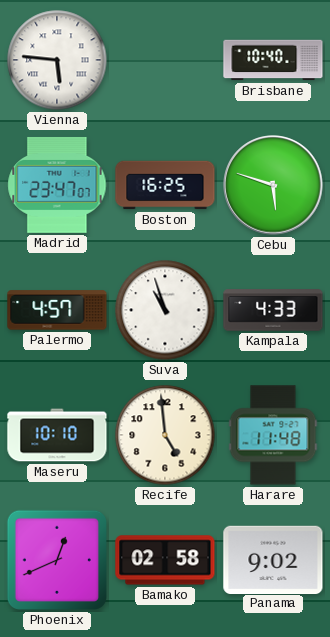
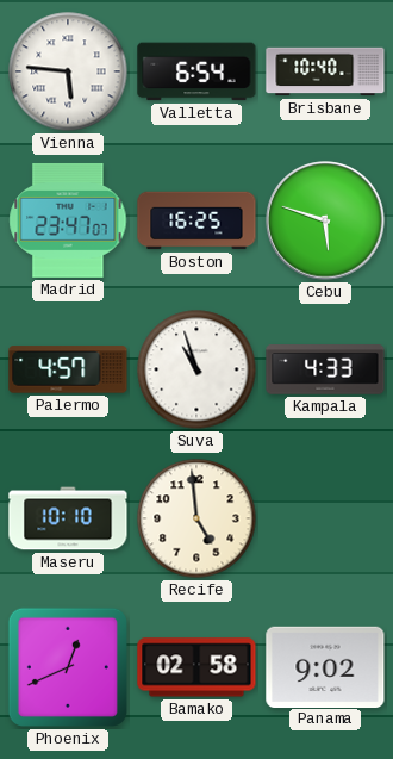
Valletta: none -> 6:54
Harare: 11:48 -> none
